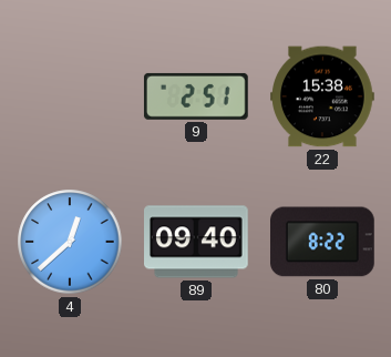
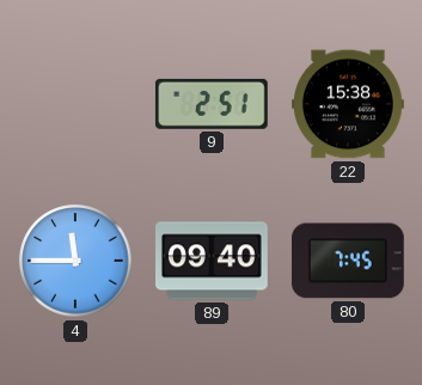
4: 12:38 -> 11:45
80: 8:22 -> 7:45
